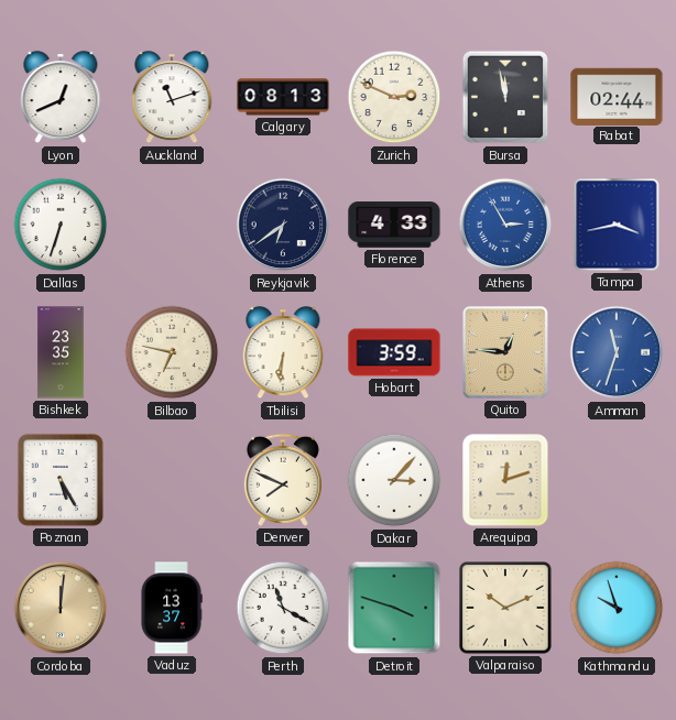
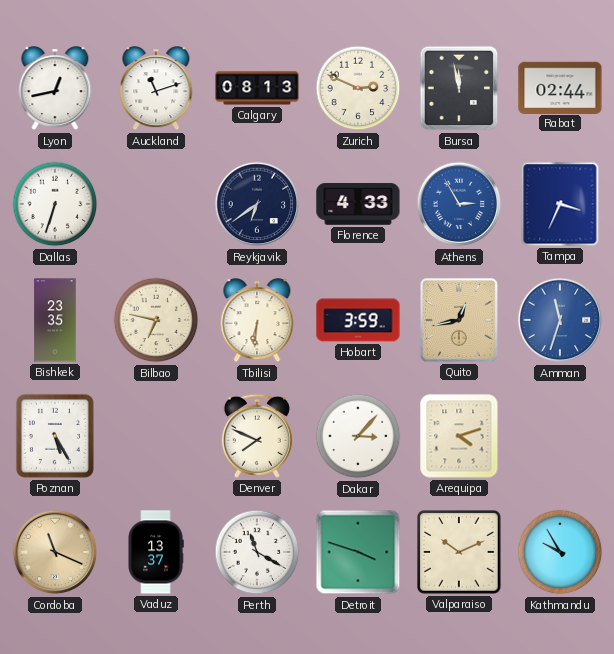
Lyon: 12:41 -> 12:43
Tampa: 3:43 -> 3:34
Quito: 12:46 -> 12:43
Arequipa: 12:12 -> 4:12
Cordoba: 12:01 -> 11:19
Kathmandu: 9:57 -> 9:55
